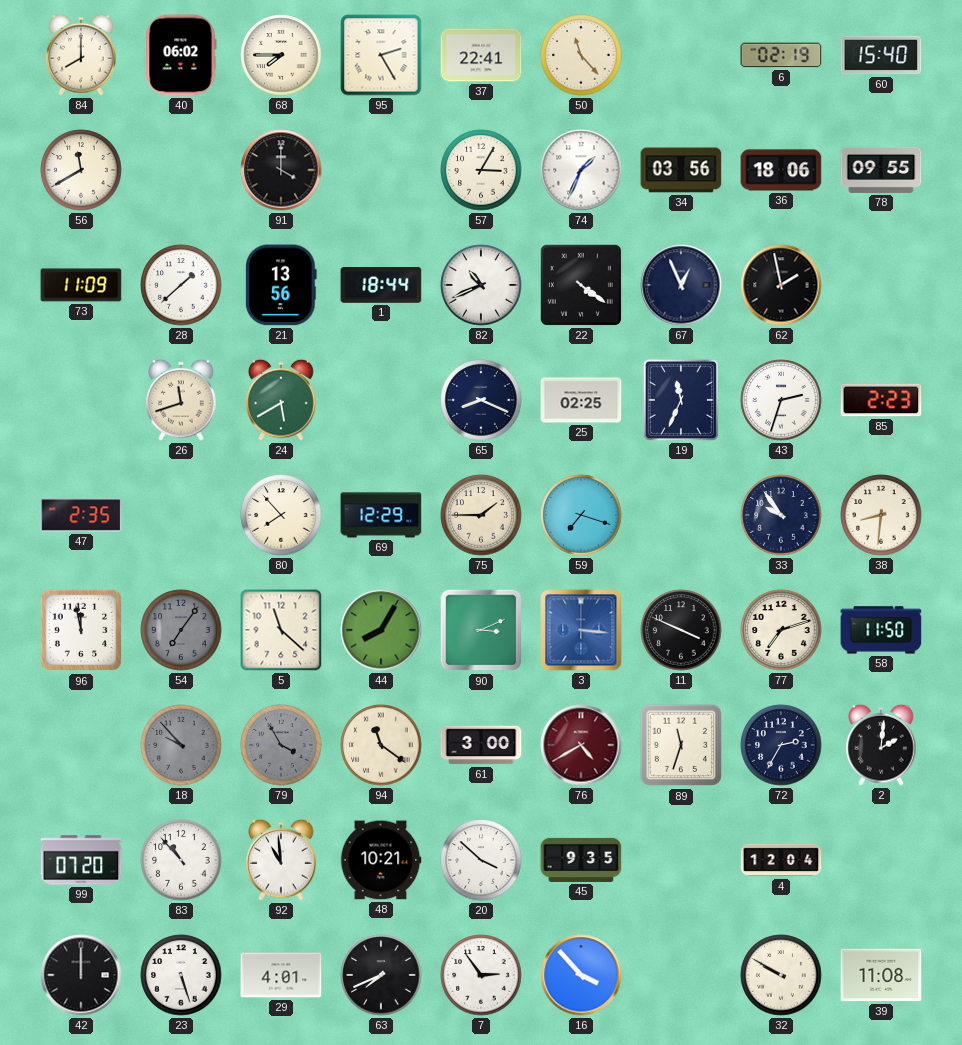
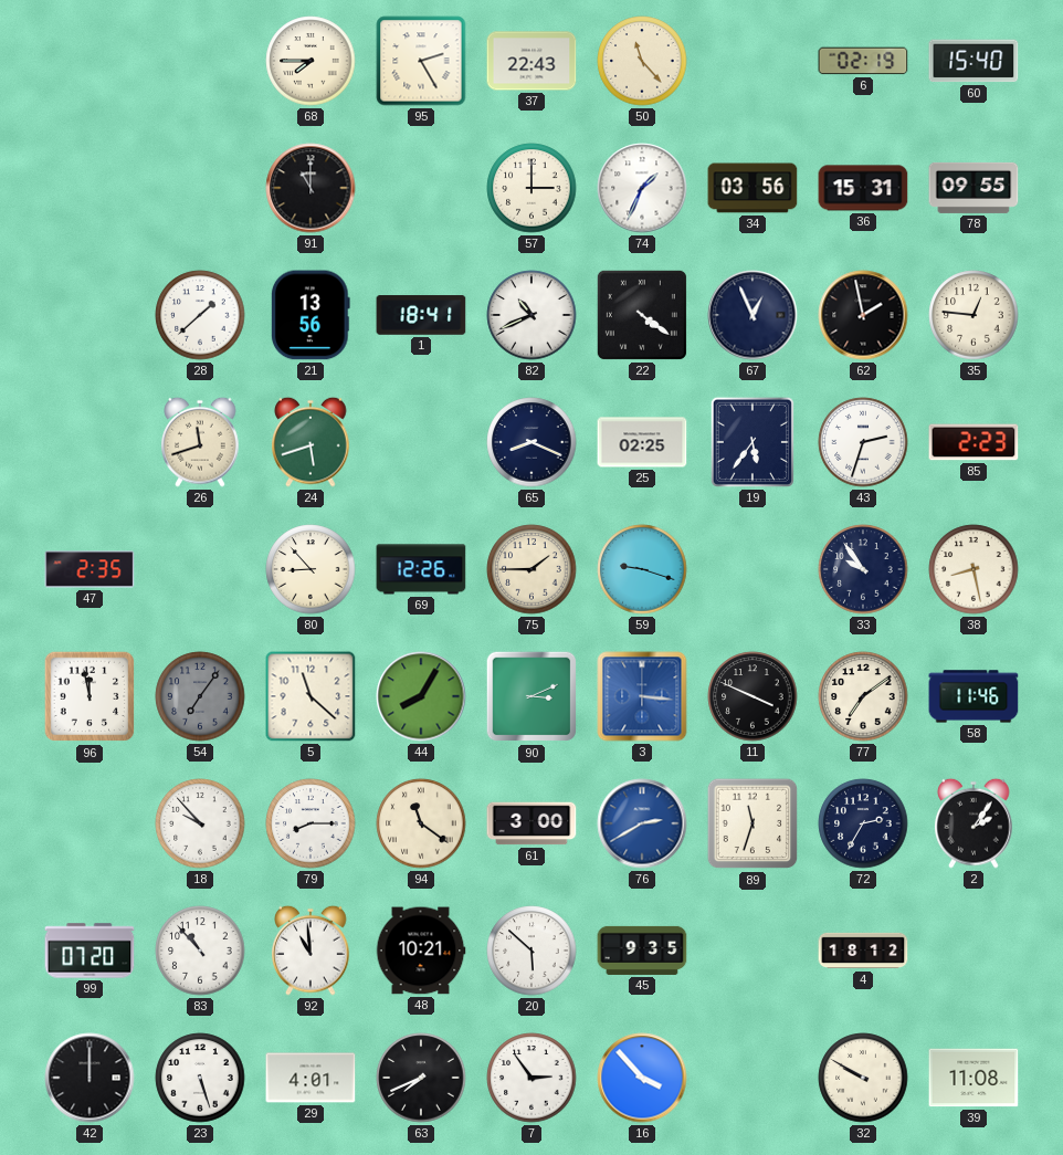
84: 8:00 -> none
40: 06:02 -> none
37: 22:41 -> 22:43
56: 11:40 -> none
91: 4:00 -> 11:00
57: 3:05 -> 3:00
36: 18:06 -> 15:31
73: 11:09 -> none
1: 18:44 -> 18:41
35: none -> 12:46
24: 5:40 -> 5:42
19: 11:34 -> 5:36
80: 7:53 -> 8:53
69: 12:29 -> 12:26
59: 7:18 -> 9:18
38: 8:31 -> 8:28
77: 7:12 -> 7:09
58: 11:50 -> 11:46
18 dial: grey -> white
79: 3:55 -> 8:15
79 dial: grey -> white
76: 4:40 -> 2:40
76 dial: burgundy -> blue
2: 2:01 -> 2:06
20: 3:52 -> 5:52
4: 12:04 -> 18:12
